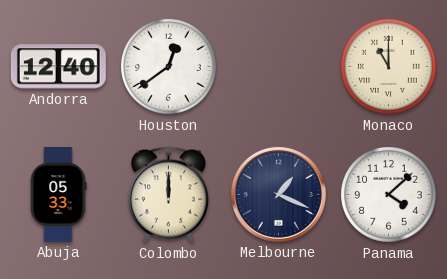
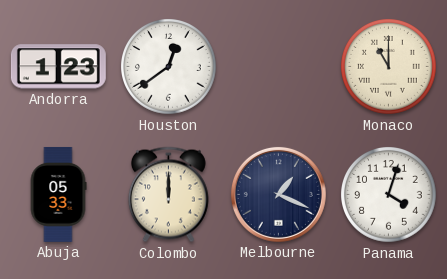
Andorra: 12:40 -> 1:23
Panama: 4:08 -> 4:03
